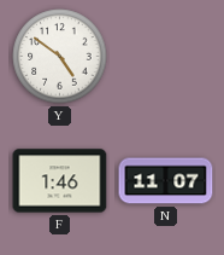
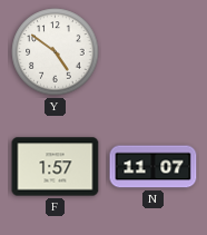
F: 1:46 -> 1:57
